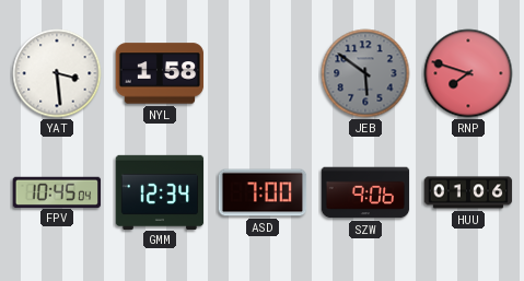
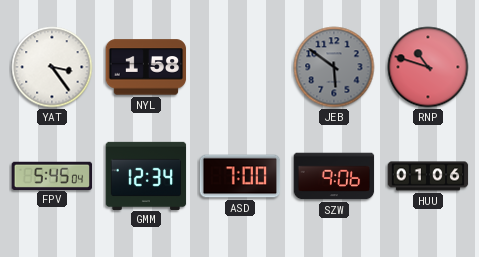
YAT: 3:29 -> 3:24
RNP: 7:48 -> 10:48
FPV: 10:45 -> 5:45
